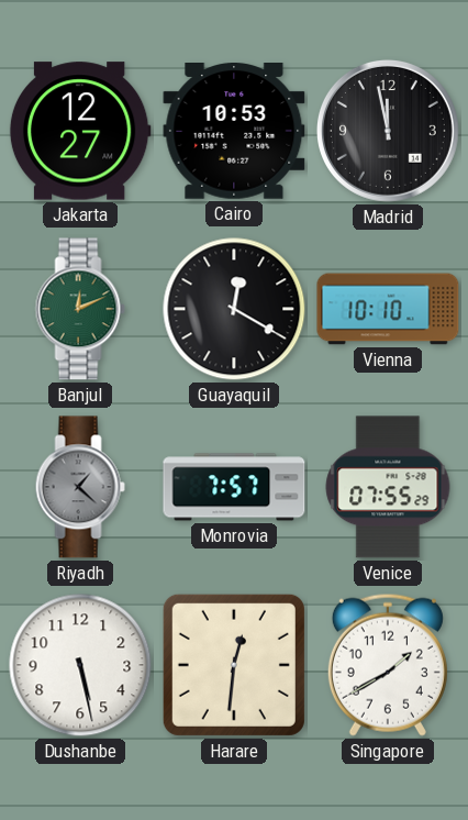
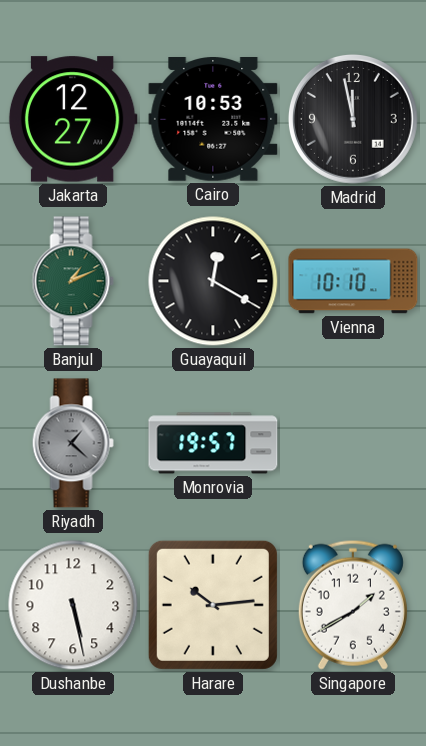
Banjul: 12:11 -> 1:11
Monrovia: 7:57 -> 19:57
Venice: 07:55 -> none
Harare: 12:31 -> 10:14
